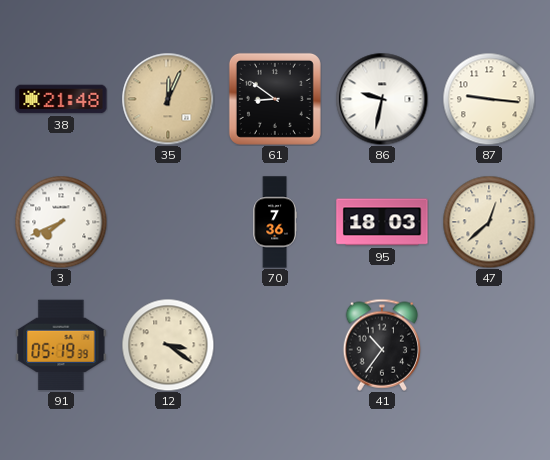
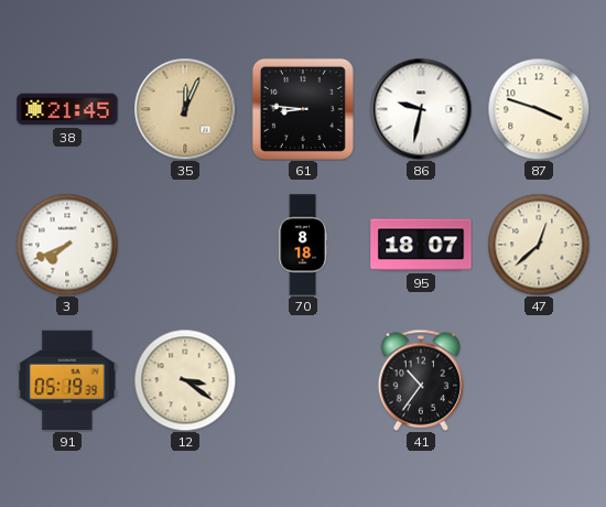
38: 21:48 -> 21:45
61: 8:51 -> 8:46
87: 9:16 -> 3:48
70: 7:36 -> 8:18
95: 18:03 -> 18:07
